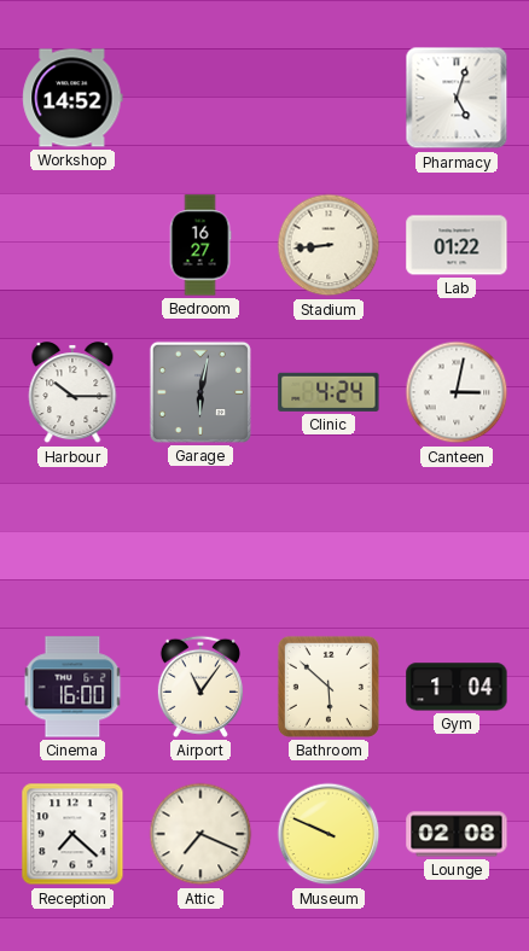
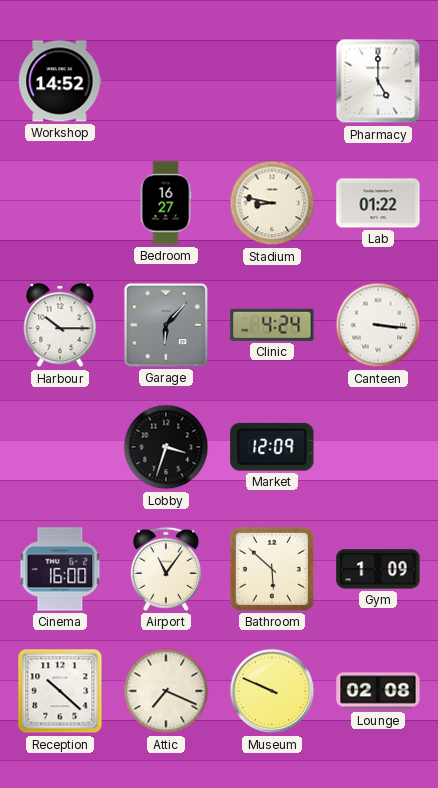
Pharmacy: 5:03 -> 5:00
Stadium: 8:44 -> 8:47
Garage: 6:02 -> 6:07
Canteen: 3:02 -> 3:16
Lobby: none -> 3:33
Market: none -> 12:09
Gym: 1:04 -> 1:09
Reception: 7:22 -> 10:22
